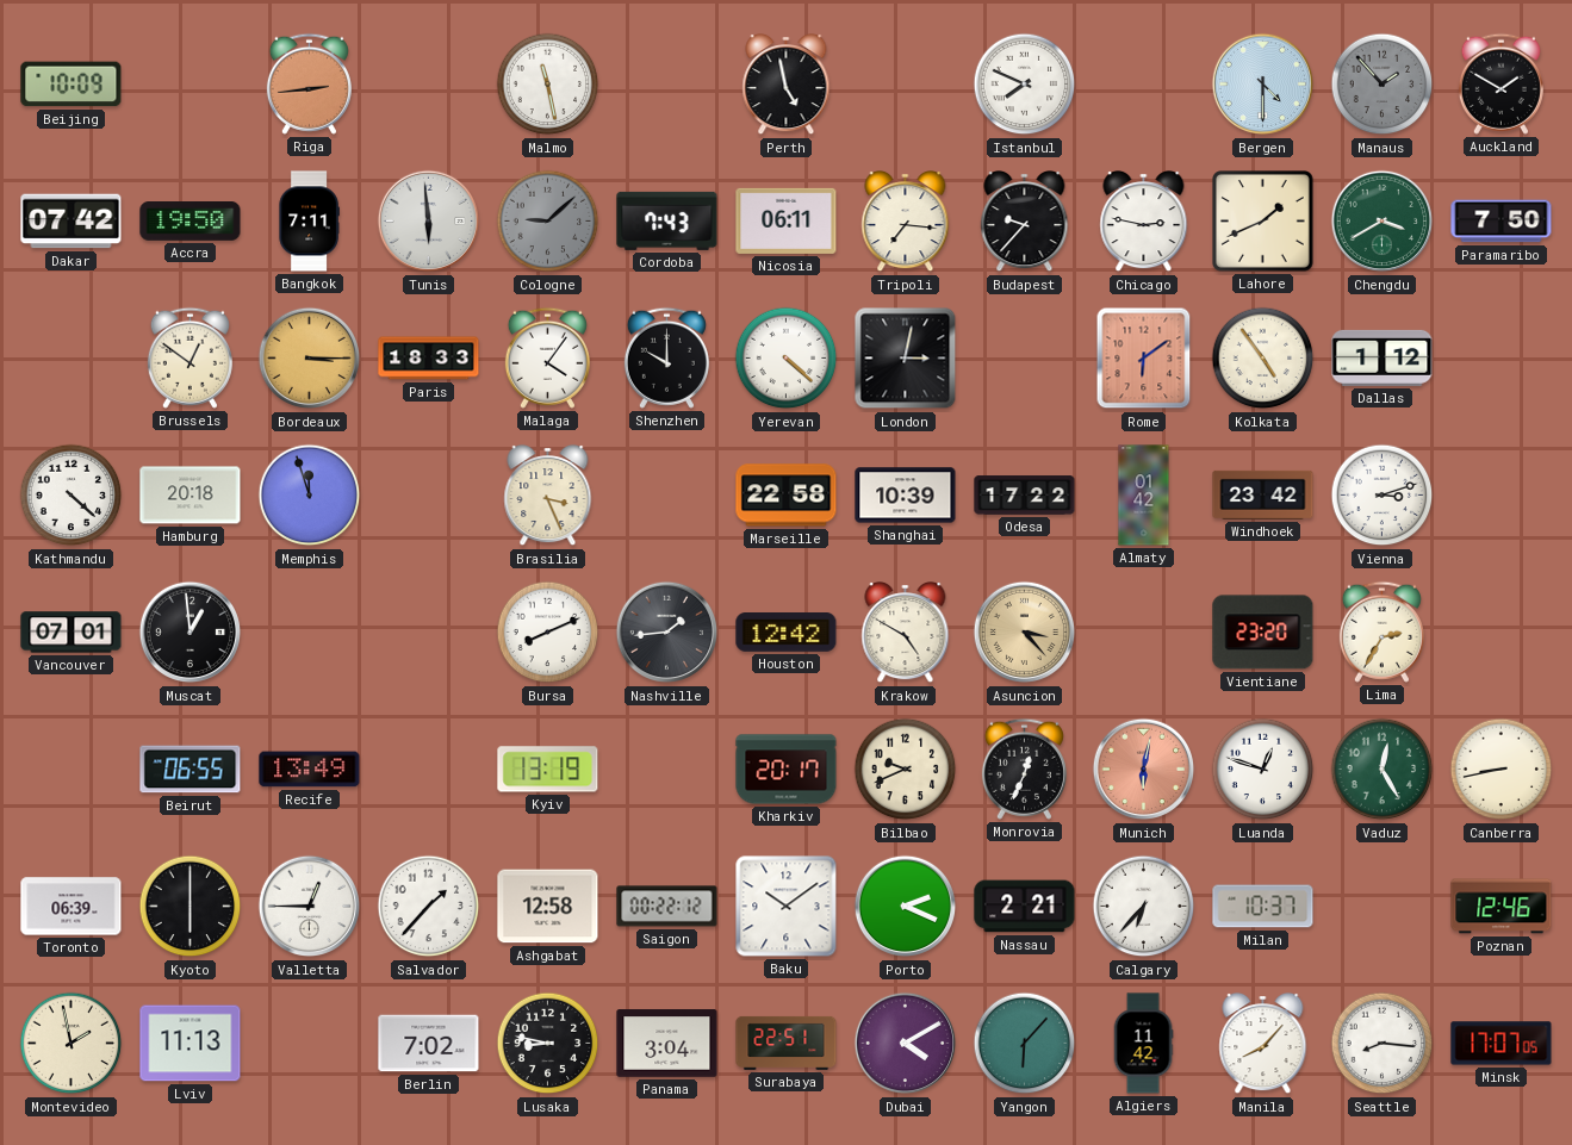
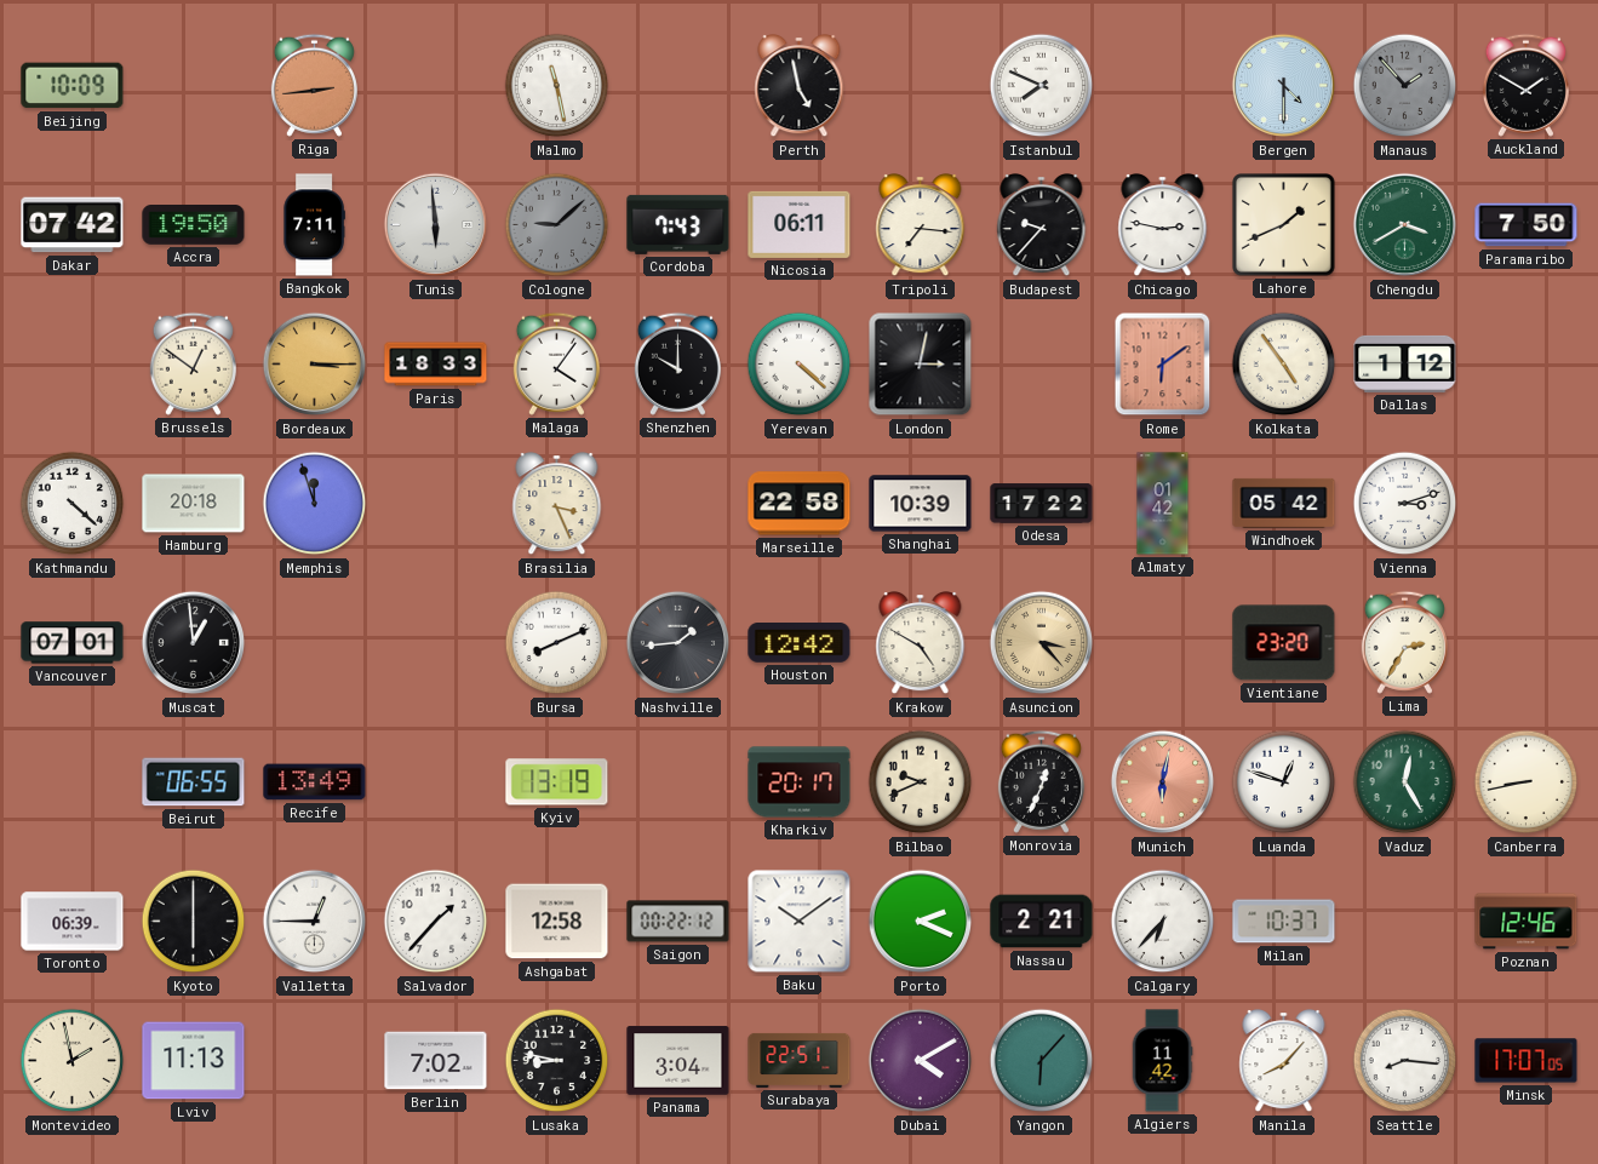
Windhoek: 23:42 -> 05:42
